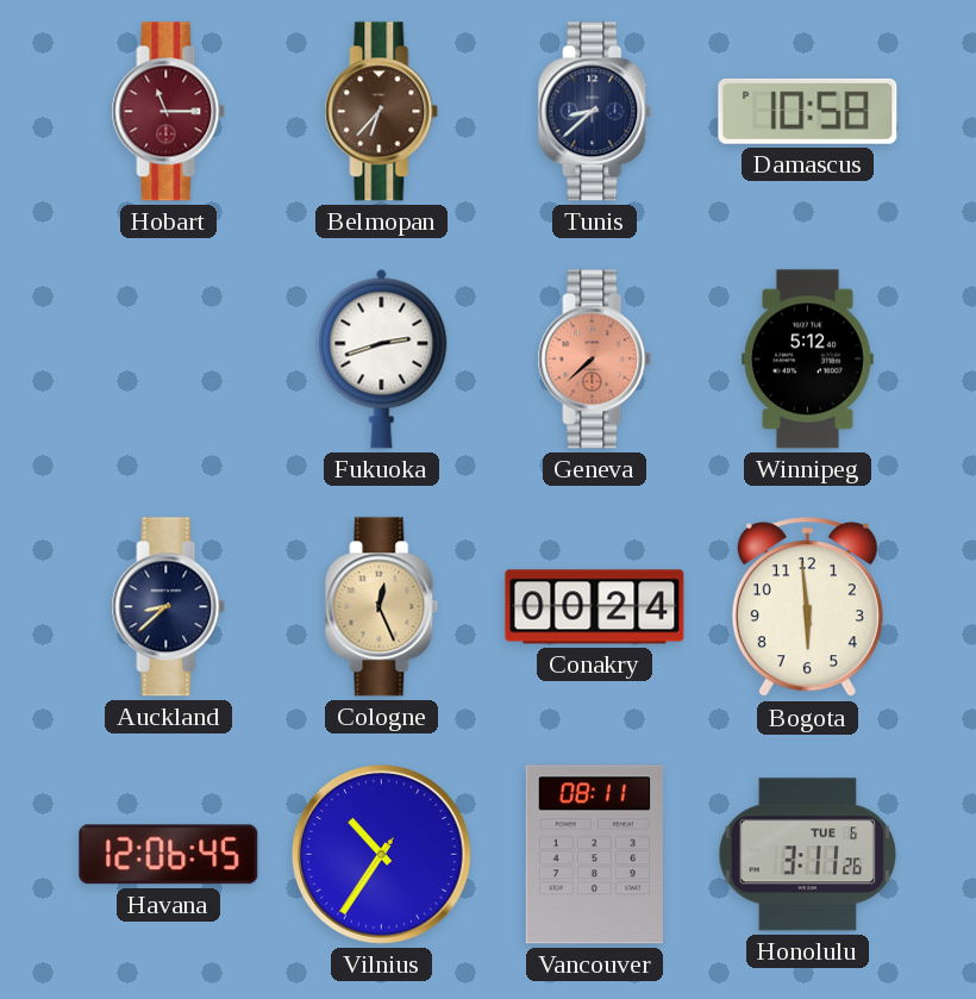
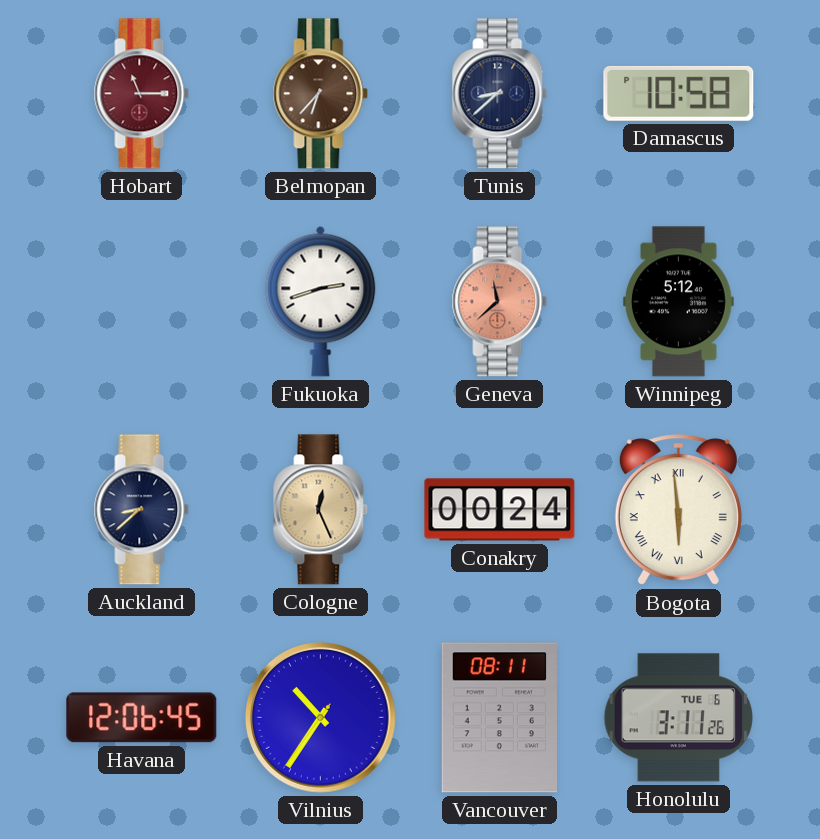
Geneva: 7:38 -> 11:38
Bogota numerals: Arabic -> Roman
